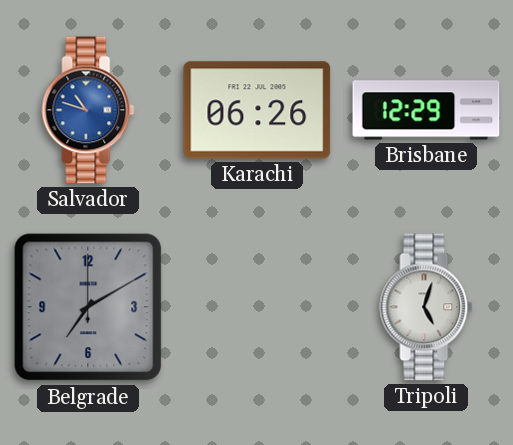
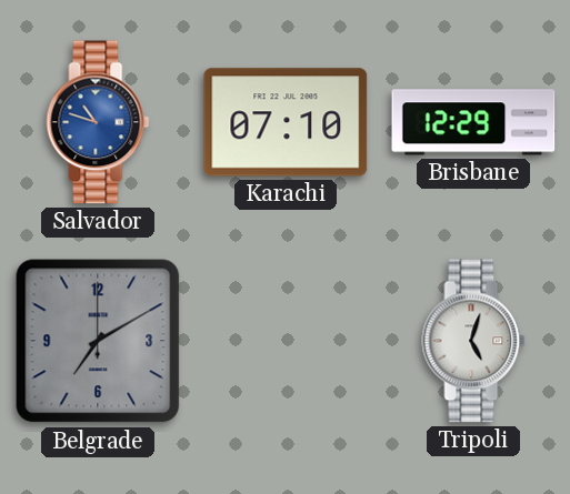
Karachi: 06:26 -> 07:10
